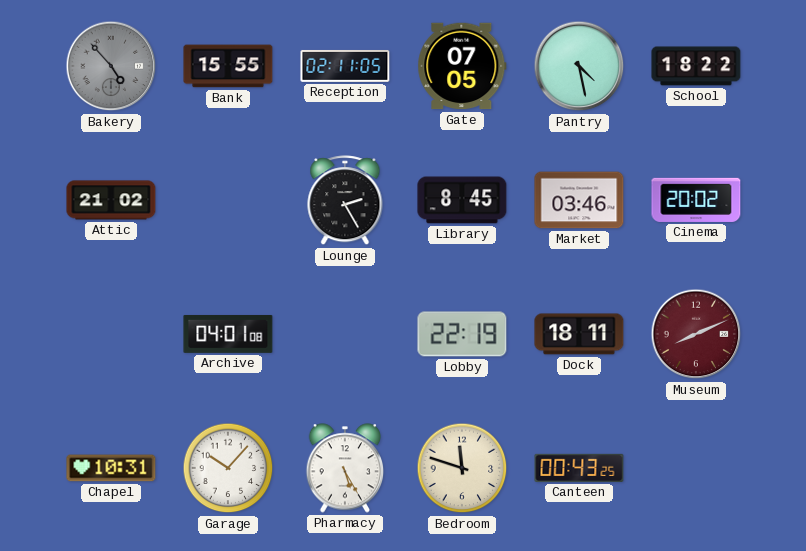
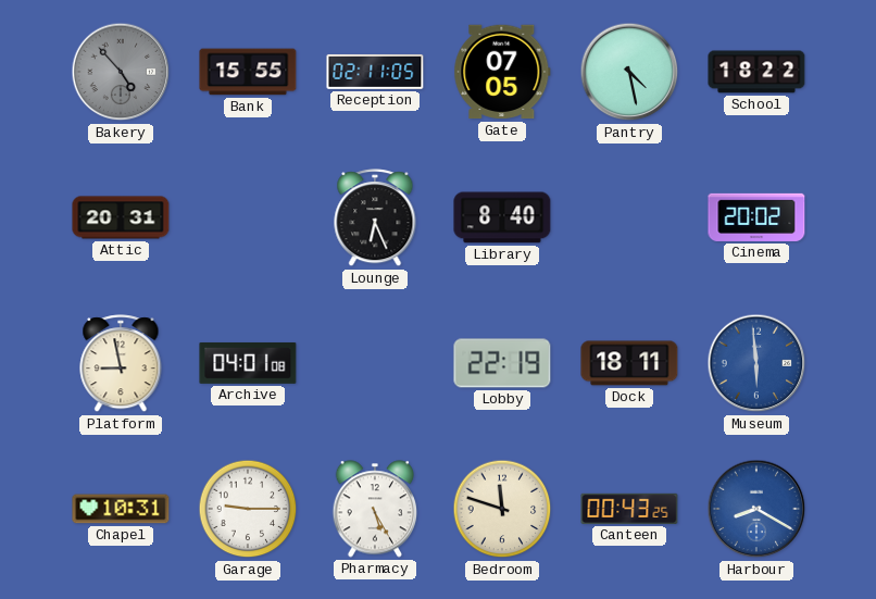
Attic: 21:02 -> 20:31
Lounge: 2:25 -> 6:26
Library: 8:45 -> 8:40
Market: 03:46 -> none
Platform: none -> 8:58
Museum: 8:11 -> 5:59
Museum dial: burgundy -> blue
Garage: 10:07 -> 9:15
Harbour: none -> 8:20
